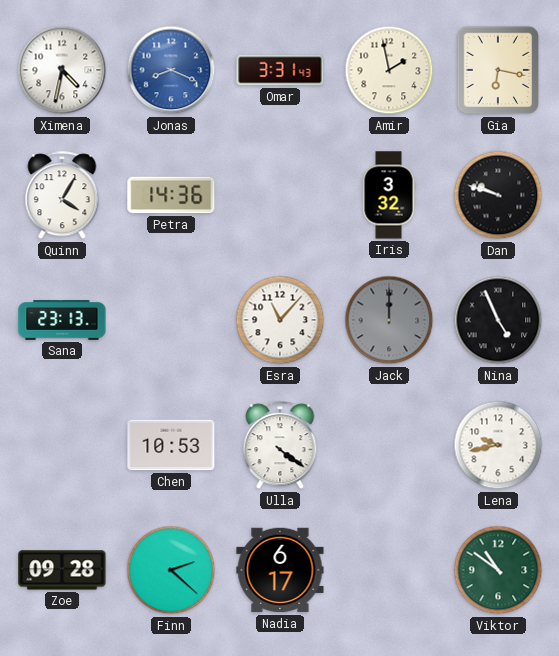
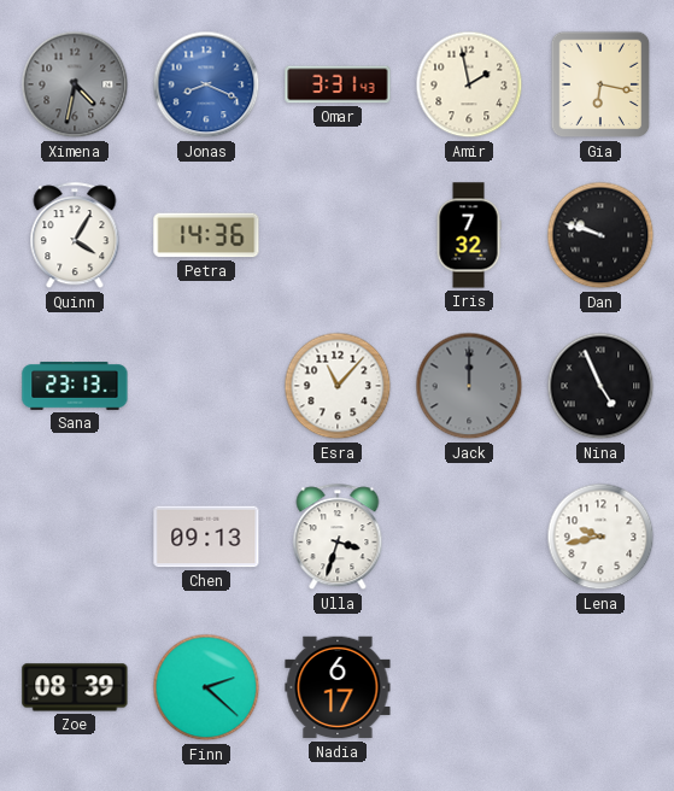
Ximena dial: white -> grey
Iris: 3:32 -> 7:32
Chen: 10:53 -> 09:13
Ulla: 4:21 -> 3:33
Zoe: 09:28 -> 08:39
Viktor: 10:51 -> none
